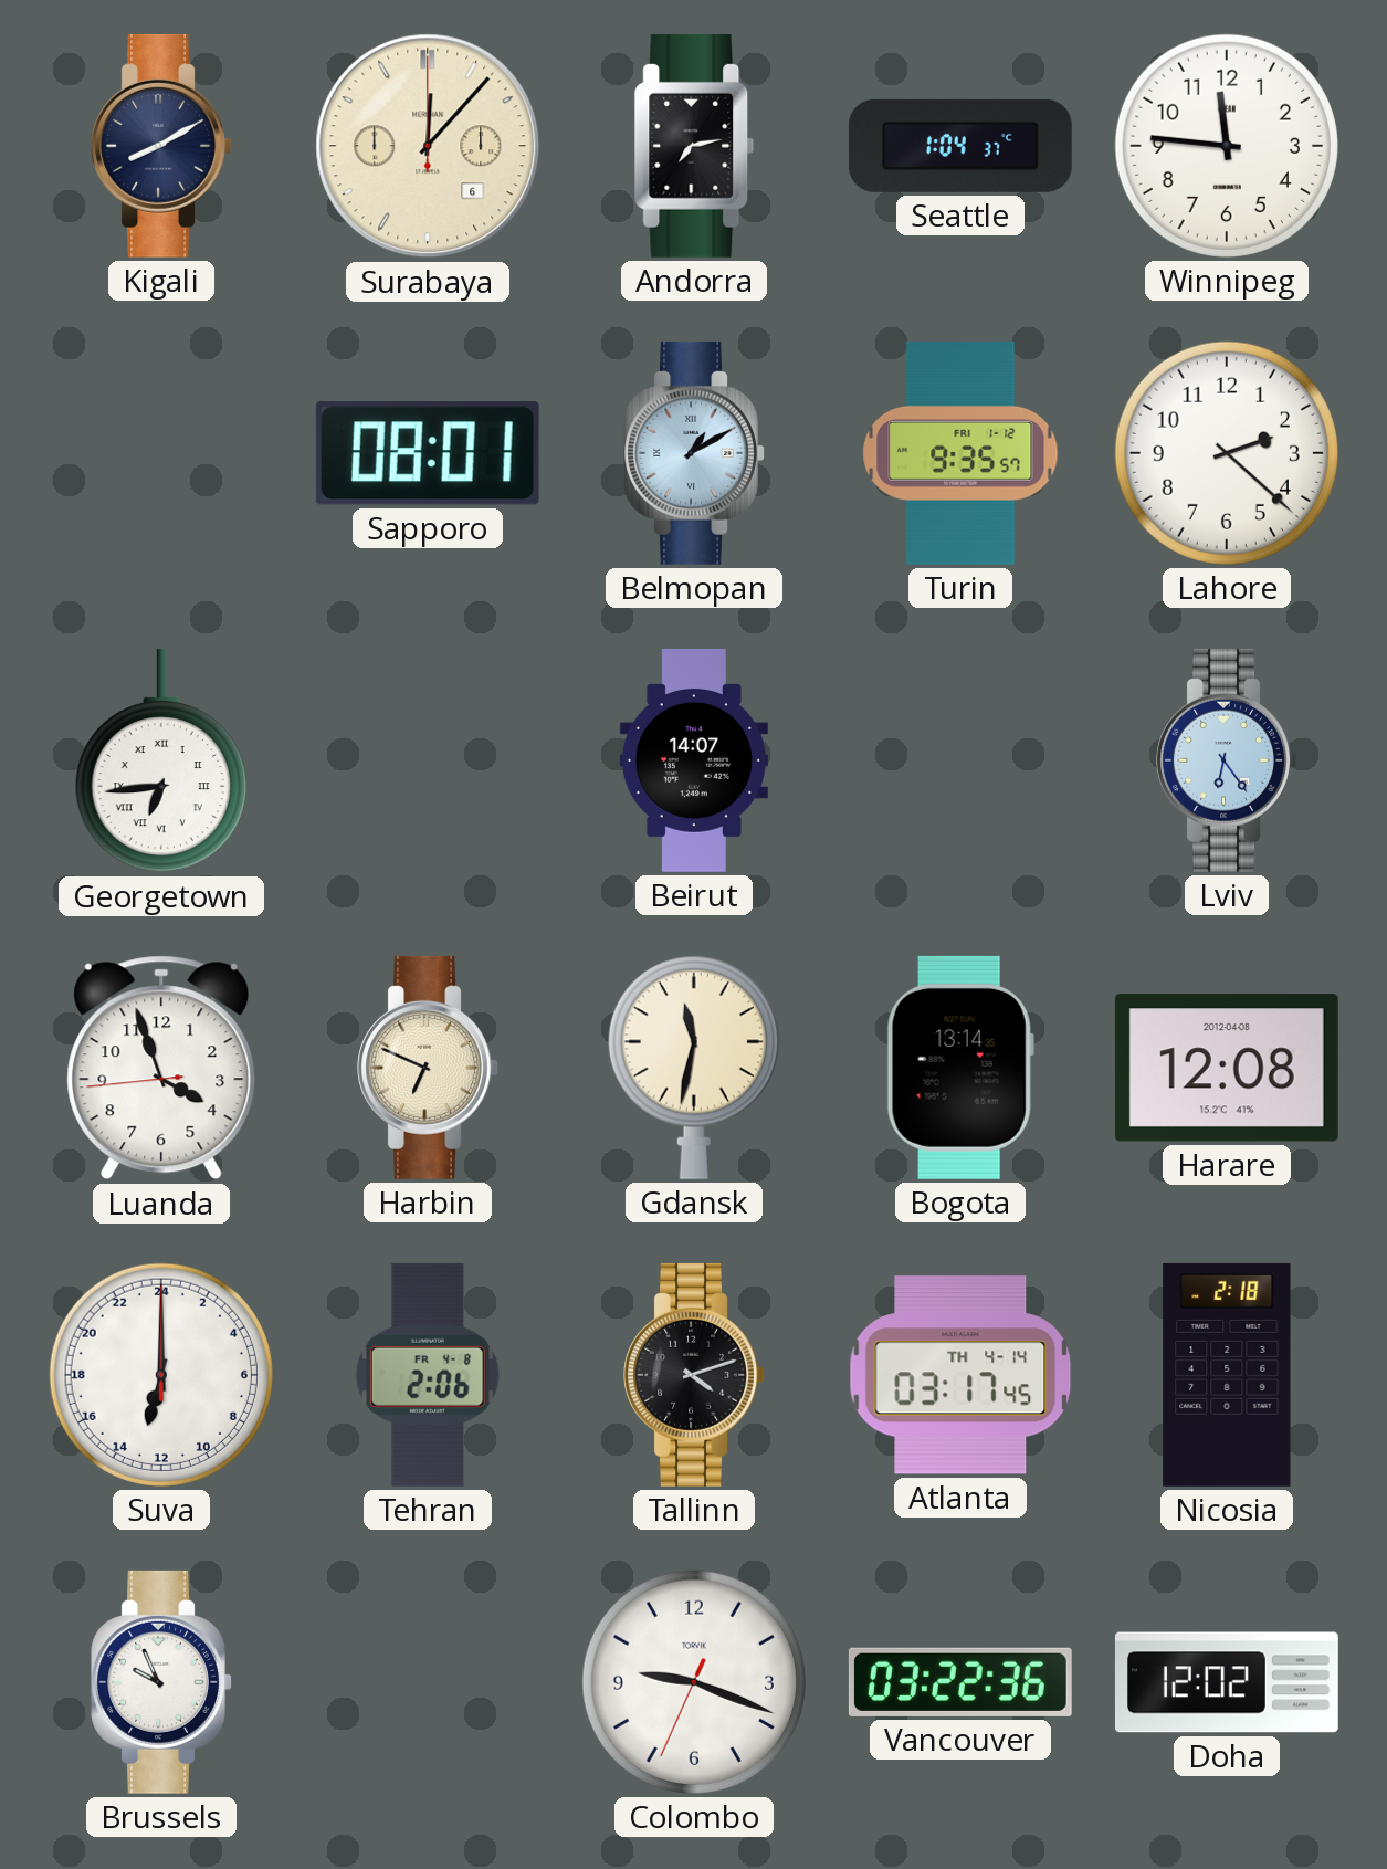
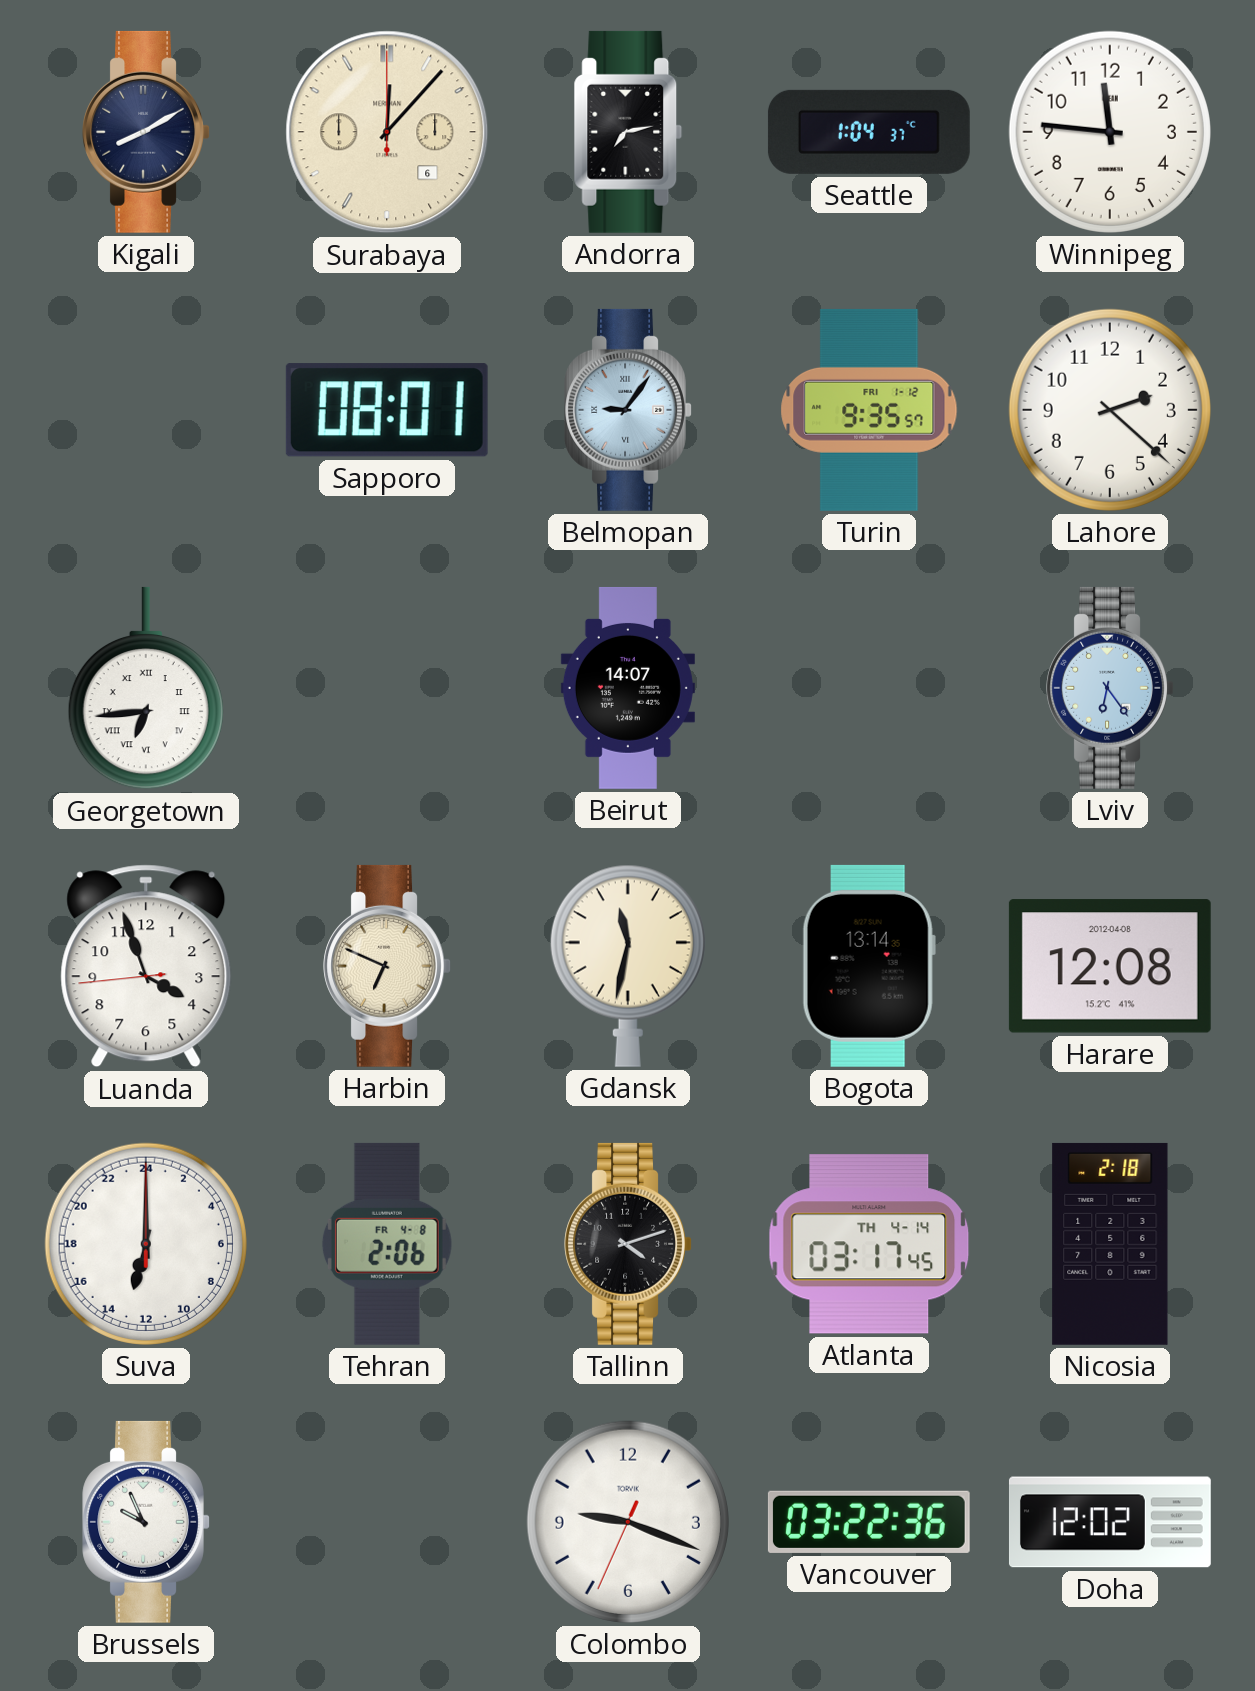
Belmopan: 1:10 -> 9:06
